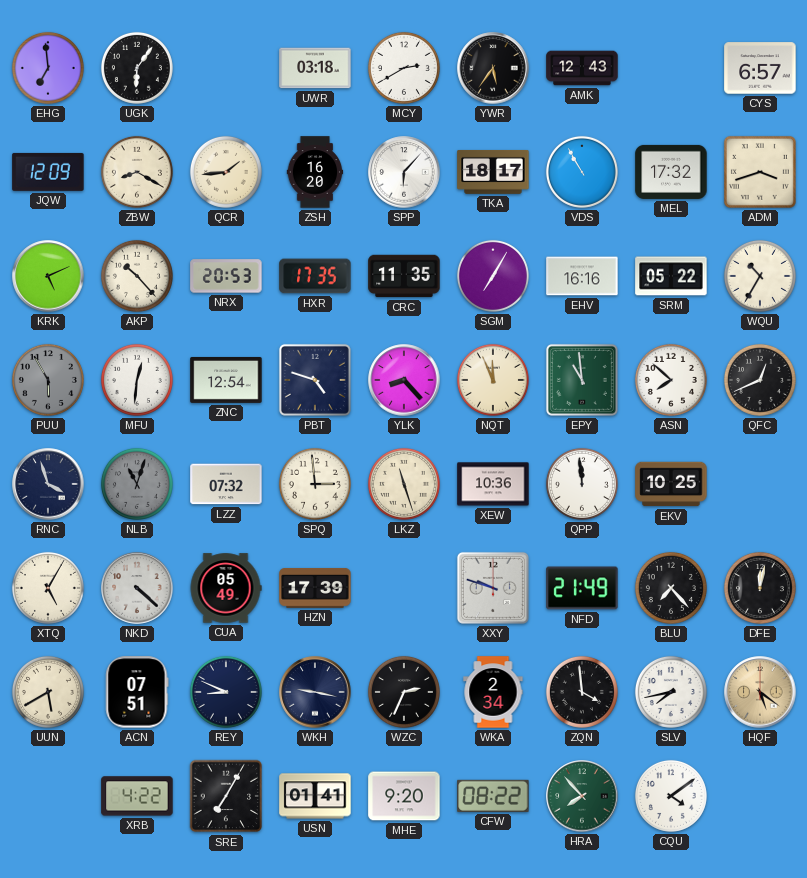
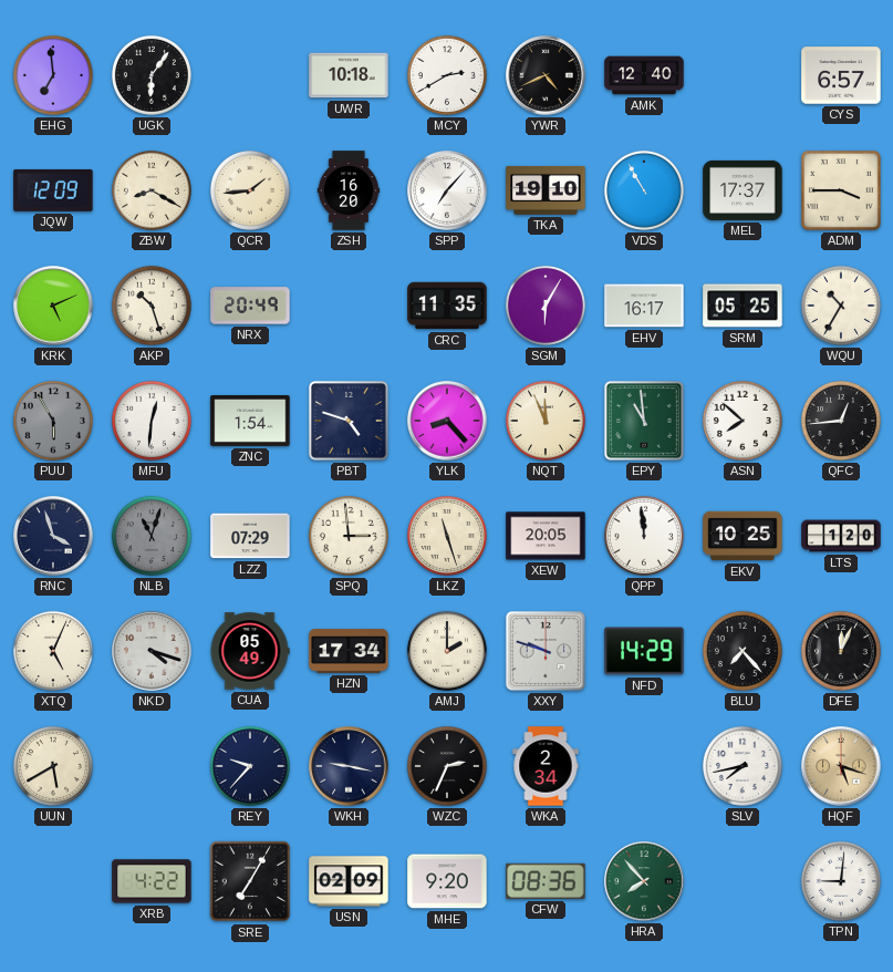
UWR: 03:18 -> 10:18
YWR: 5:36 -> 4:41
AMK: 12:43 -> 12:40
SPP: 6:07 -> 7:07
TKA: 18:17 -> 19:10
MEL: 17:32 -> 17:37
ADM: 3:42 -> 3:45
AKP: 10:23 -> 10:27
NRX: 20:53 -> 20:49
HXR: 17:35 -> none
SGM: 7:05 -> 6:05
EHV: 16:16 -> 16:17
SRM: 05:22 -> 05:25
ZNC: 12:54 -> 1:54
QFC: 12:41 -> 12:44
LZZ: 07:32 -> 07:29
XEW: 10:36 -> 20:05
LTS: none -> 1:20
XTQ: 5:05 -> 5:04
NKD: 4:22 -> 4:18
HZN: 17:39 -> 17:34
AMJ: none -> 2:00
NFD: 21:49 -> 14:29
DFE: 12:02 -> 12:04
ACN: 07:51 -> none
REY: 8:49 -> 9:37
ZQN: 3:59 -> none
HQF: 5:21 -> 5:18
USN: 01:41 -> 02:09
CFW: 08:22 -> 08:36
CQU: 4:09 -> none
TPN: none -> 9:01
